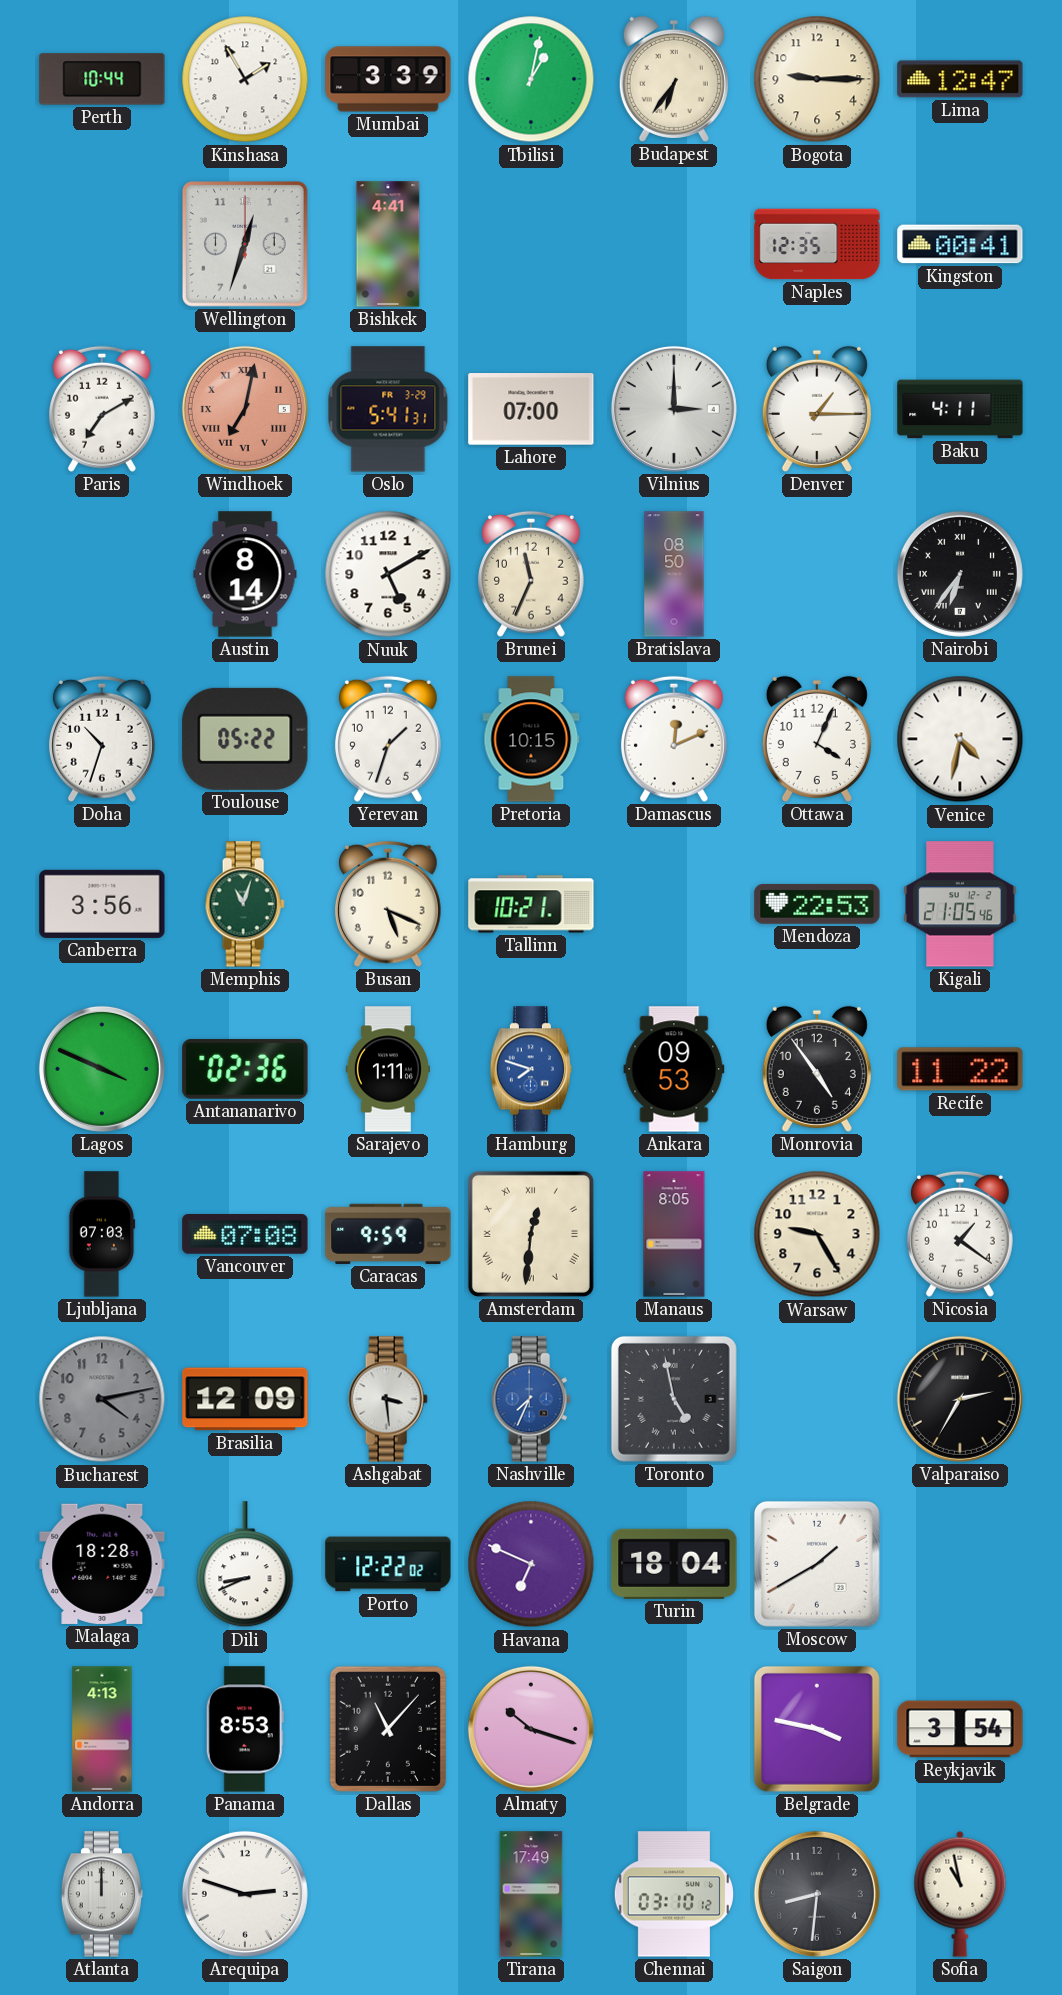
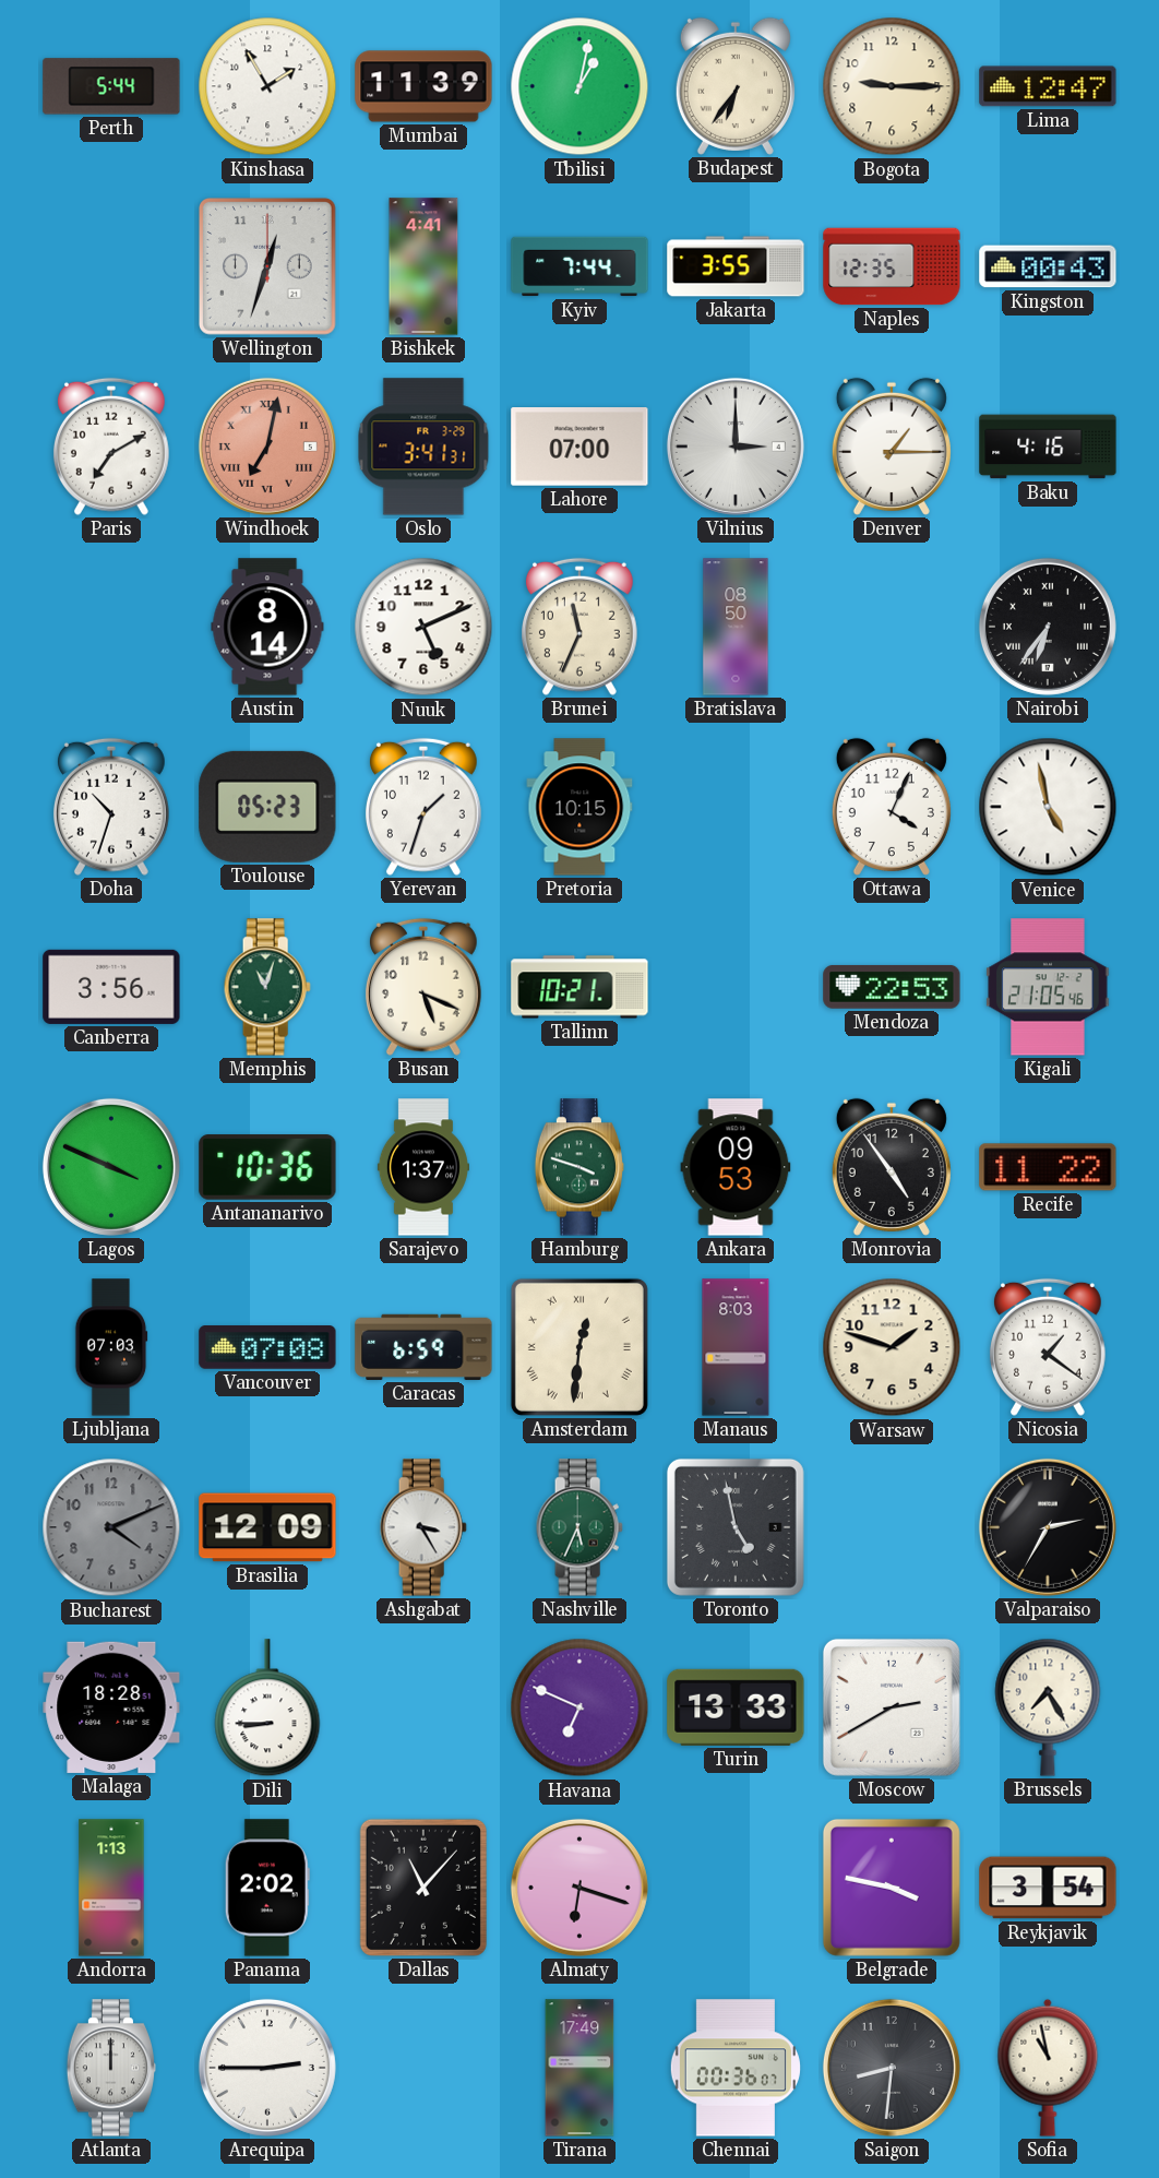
Perth: 10:44 -> 5:44
Mumbai: 3:39 -> 11:39
Kyiv: none -> 7:44
Jakarta: none -> 3:55
Kingston: 00:41 -> 00:43
Oslo: 5:41 -> 3:41
Baku: 4:11 -> 4:16
Nuuk: 5:10 -> 5:11
Toulouse: 05:22 -> 05:23
Damascus: 12:11 -> none
Venice: 4:32 -> 4:58
Antananarivo: 02:36 -> 10:36
Sarajevo: 1:11 -> 1:37
Hamburg: 7:48 -> 3:48
Hamburg dial: blue -> green
Caracas: 9:59 -> 6:59
Manaus: 8:05 -> 8:03
Warsaw: 9:25 -> 1:48
Bucharest: 4:13 -> 4:11
Ashgabat: 3:29 -> 3:25
Nashville: 7:34 -> 5:34
Nashville dial: blue -> green
Dili: 8:41 -> 8:45
Porto: 12:22 -> none
Turin: 18:04 -> 13:33
Moscow: 1:40 -> 2:40
Brussels: none -> 7:25
Andorra: 4:13 -> 1:13
Panama: 8:53 -> 2:02
Almaty: 10:18 -> 6:18
Arequipa: 2:48 -> 2:45
Chennai: 03:10 -> 00:36
